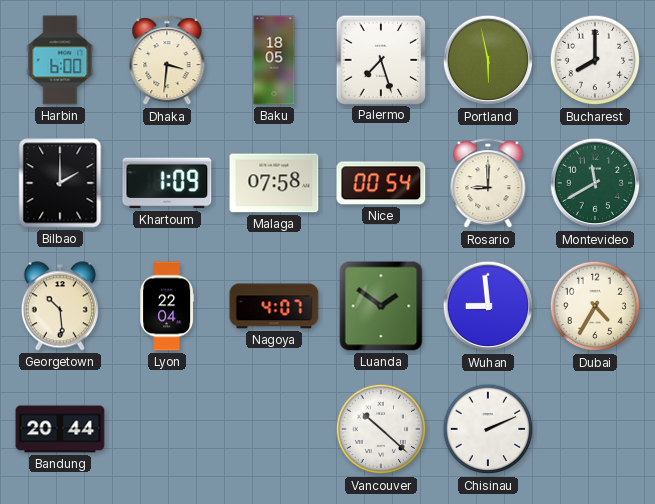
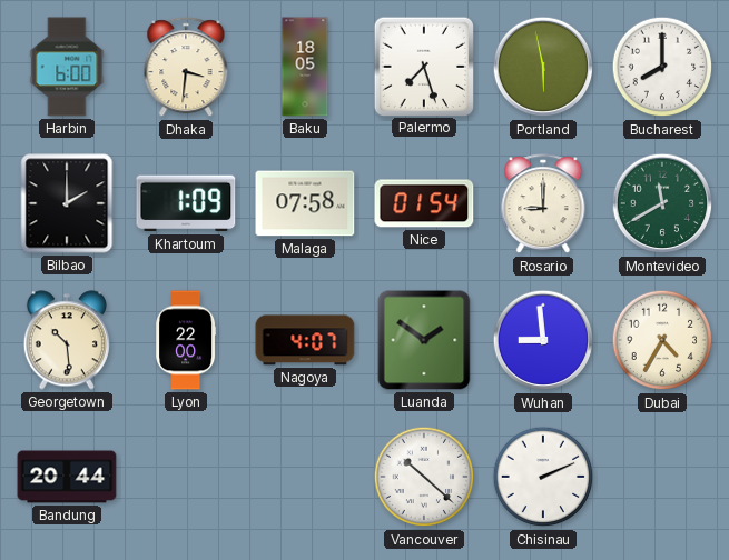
Nice: 00:54 -> 01:54
Lyon: 22:04 -> 22:00
